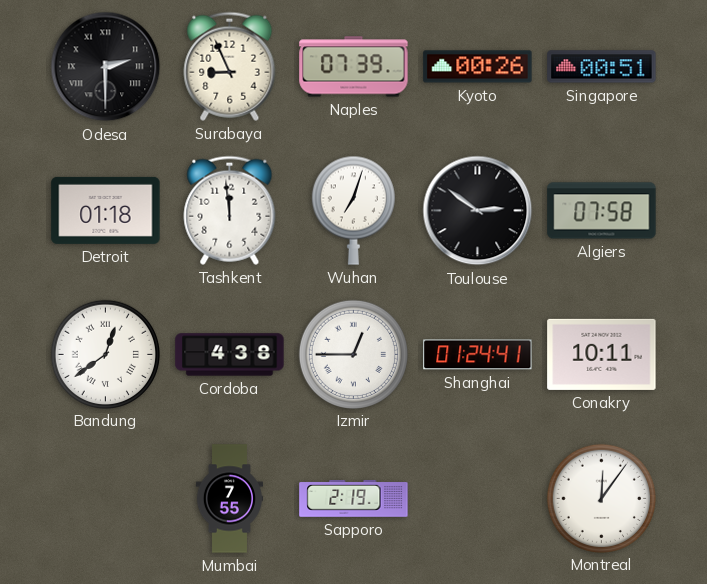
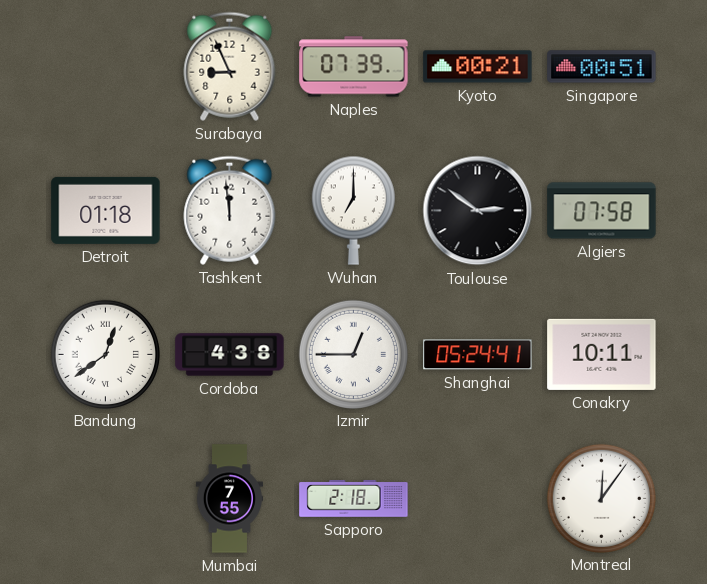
Odesa: 2:30 -> none
Kyoto: 00:26 -> 00:21
Wuhan: 7:03 -> 7:00
Shanghai: 01:24 -> 05:24
Sapporo: 2:19 -> 2:18
